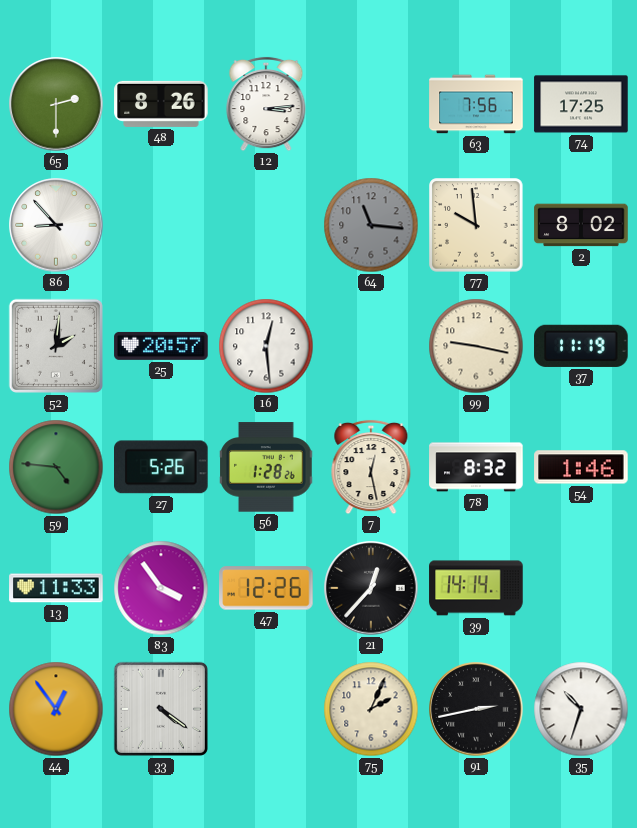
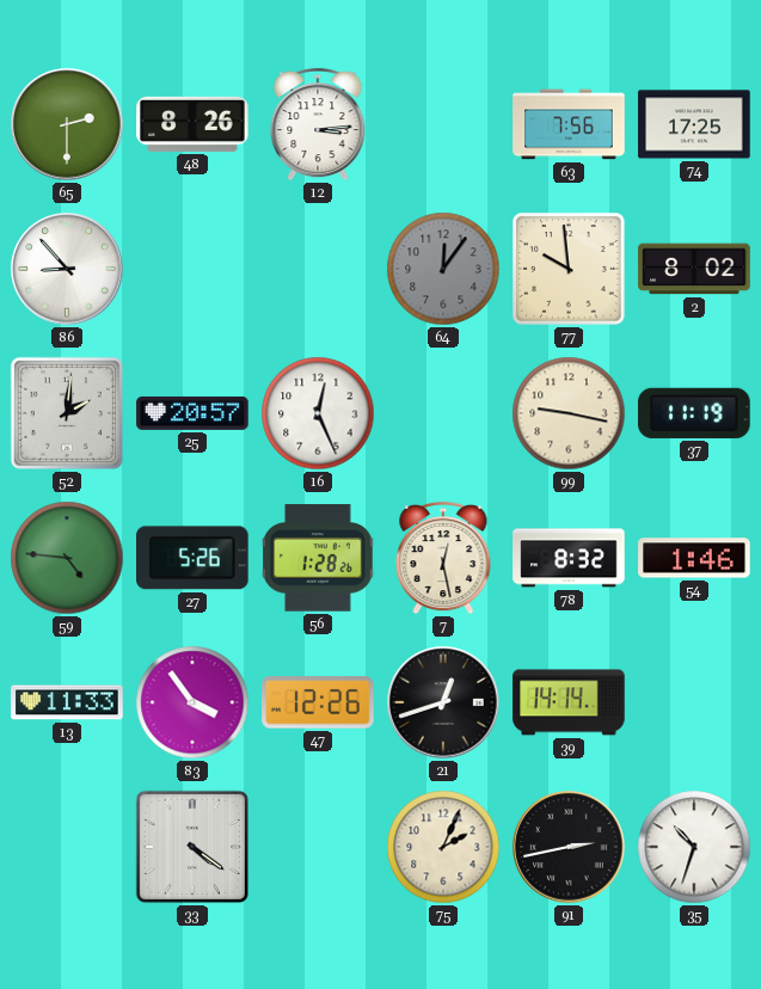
64: 11:16 -> 12:06
16: 12:29 -> 12:26
21: 12:37 -> 12:42
44: 12:54 -> none
